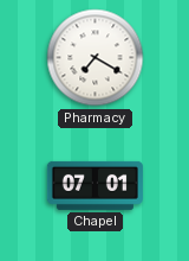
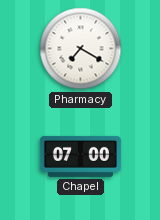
Chapel: 07:01 -> 07:00
